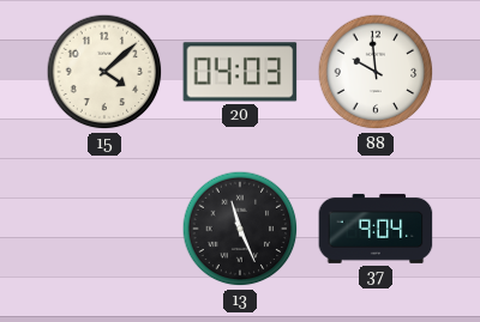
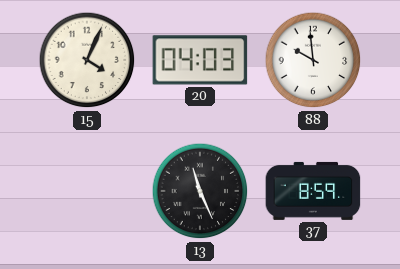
15: 4:08 -> 4:04
37: 9:04 -> 8:59
